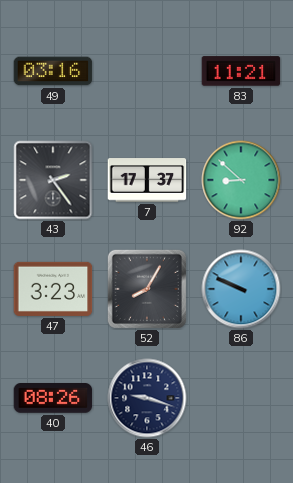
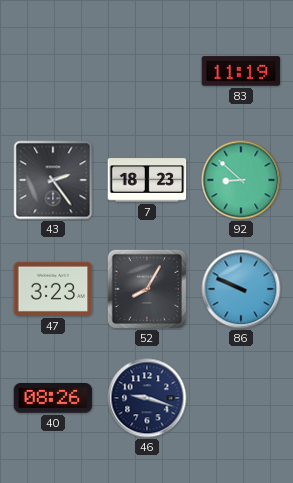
49: 03:16 -> none
83: 11:21 -> 11:19
7: 17:37 -> 18:23
